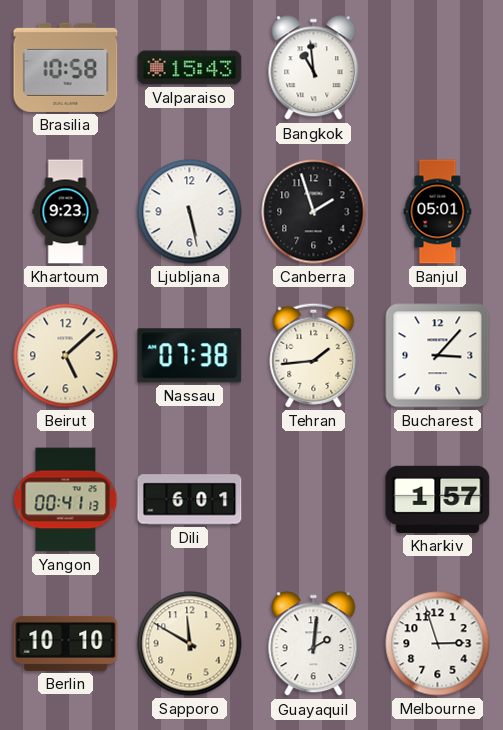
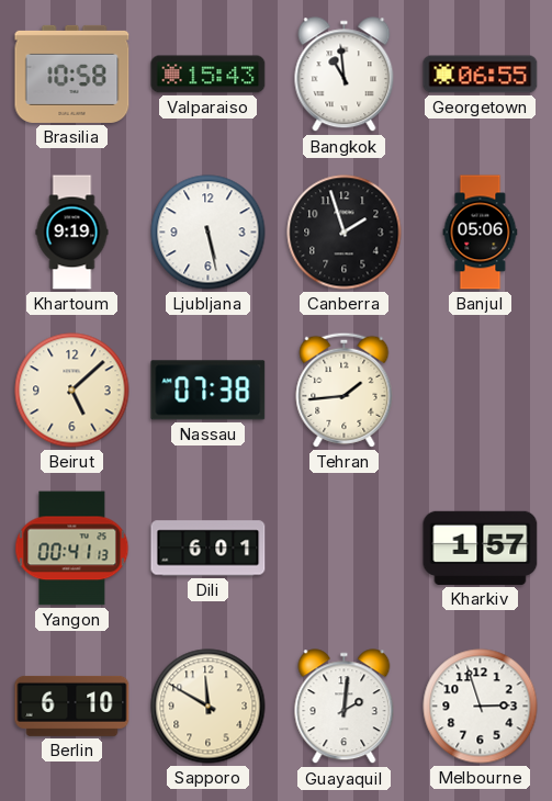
Georgetown: none -> 06:55
Khartoum: 9:23 -> 9:19
Banjul: 05:01 -> 05:06
Bucharest: 3:07 -> none
Berlin: 10:10 -> 6:10
